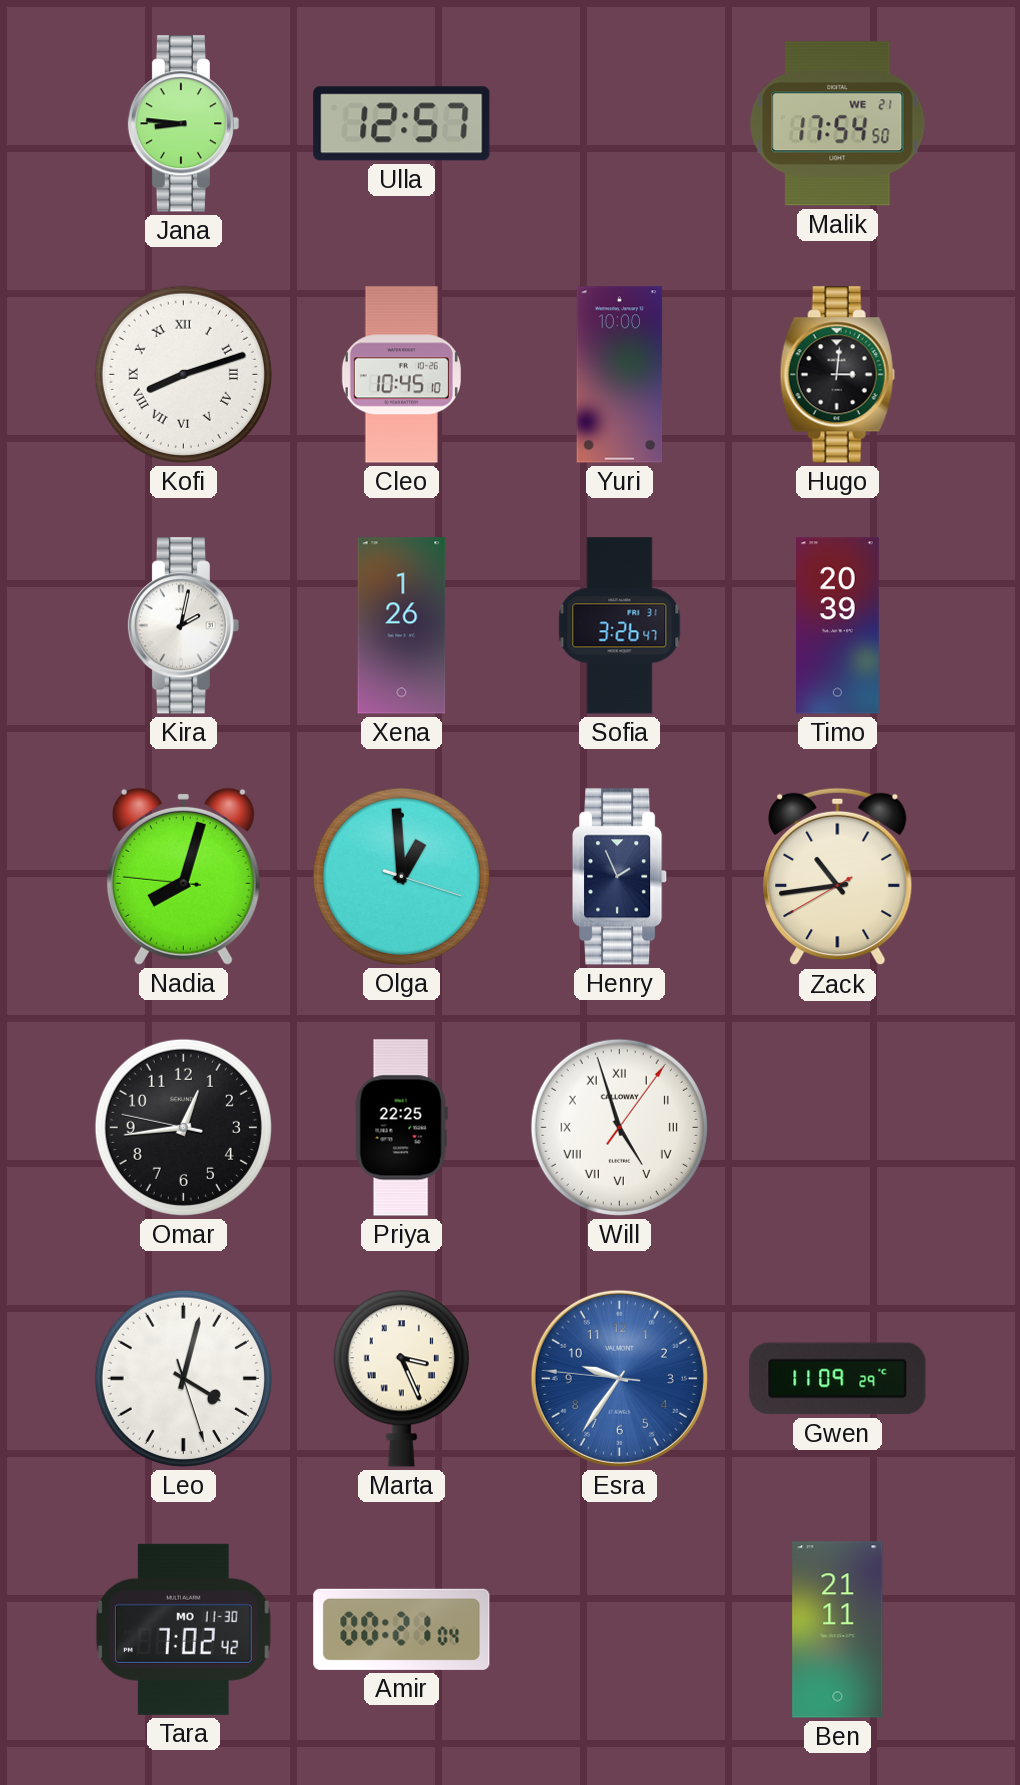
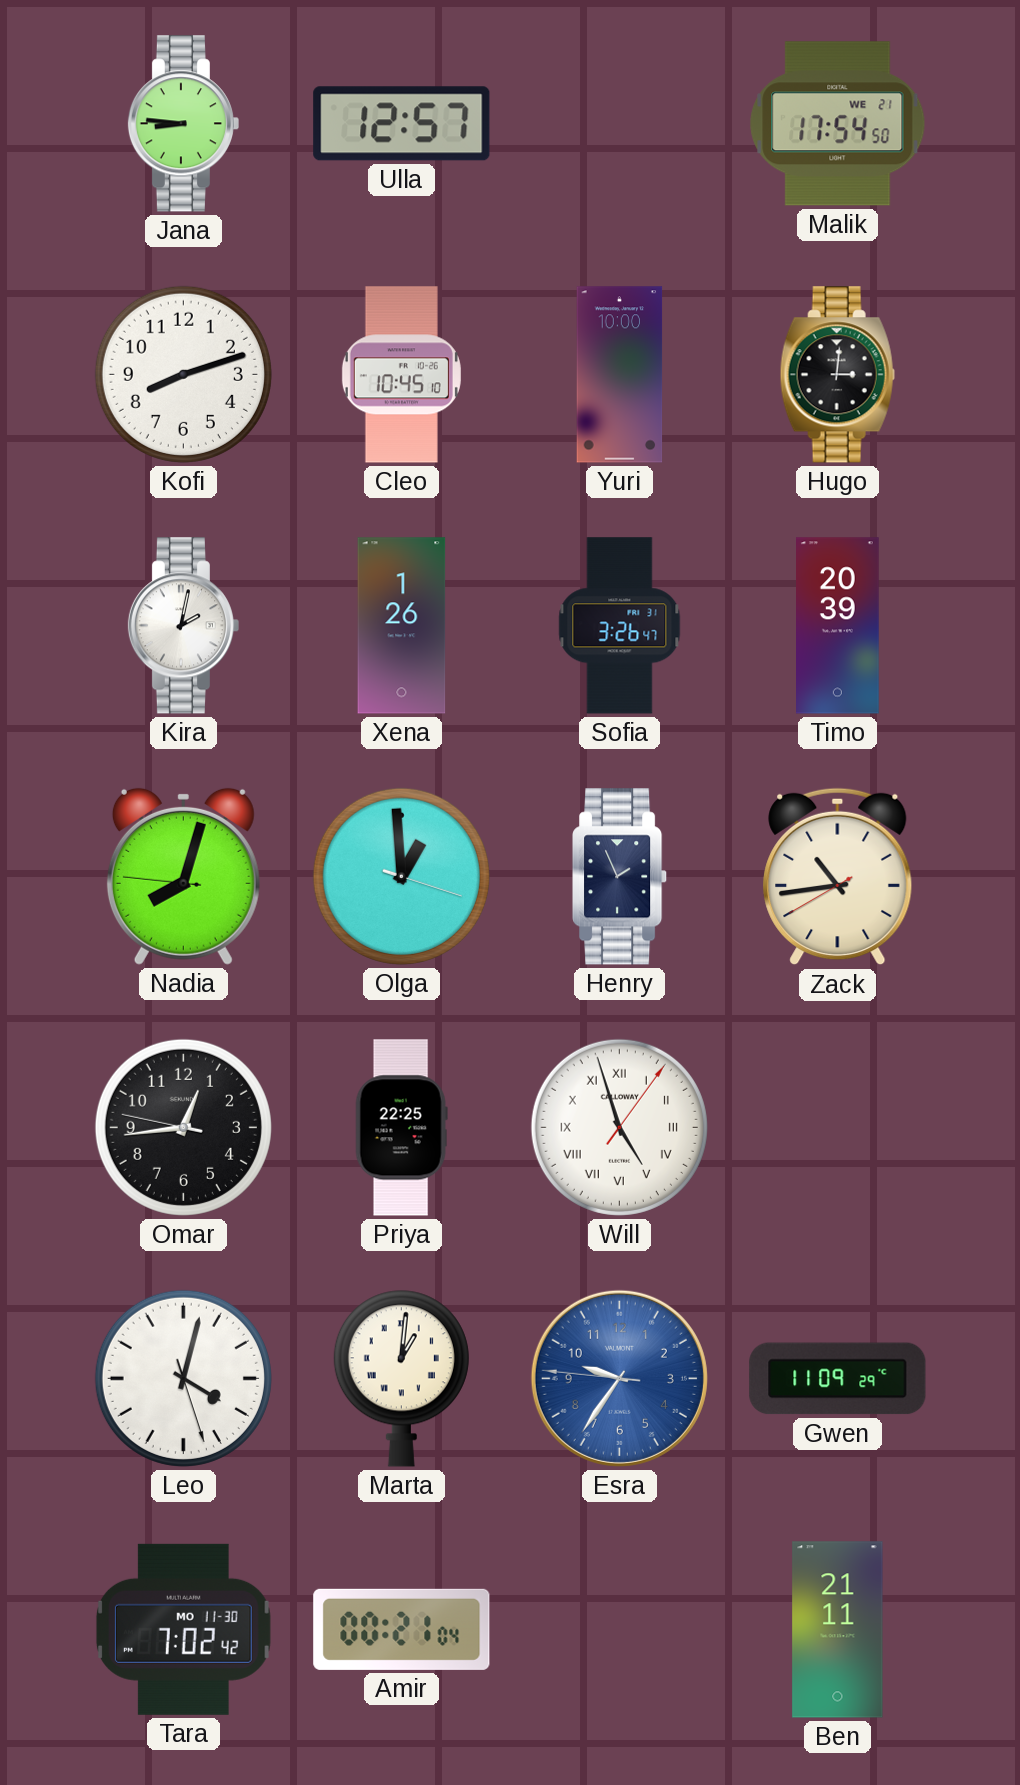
Kofi numerals: Roman -> Arabic
Marta: 3:26 -> 1:01
